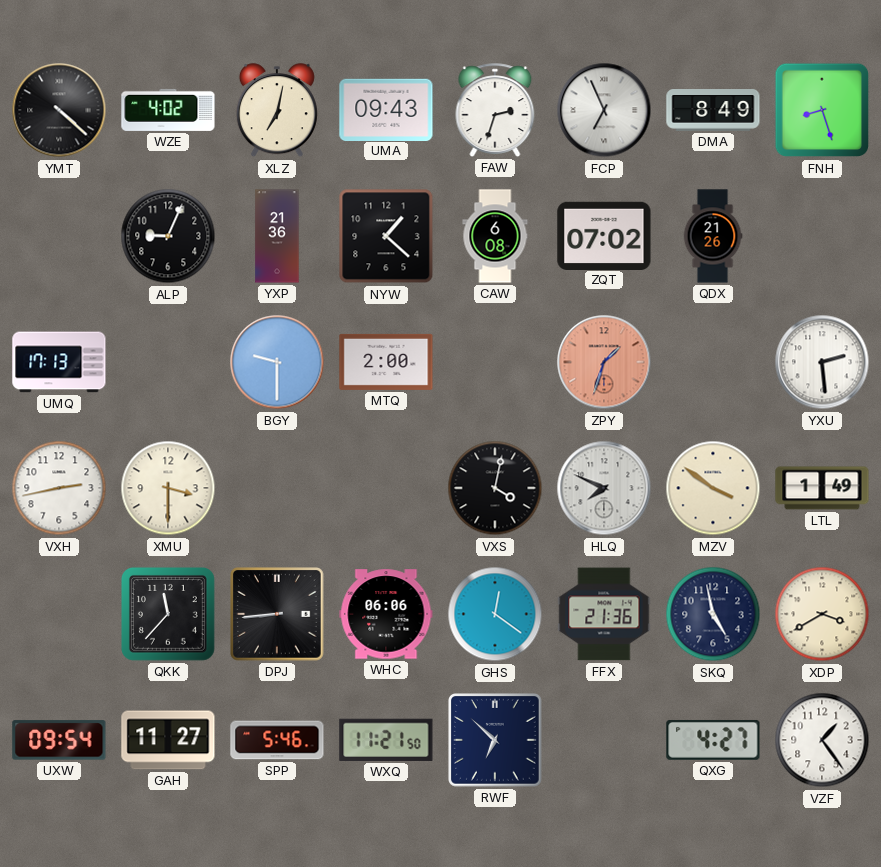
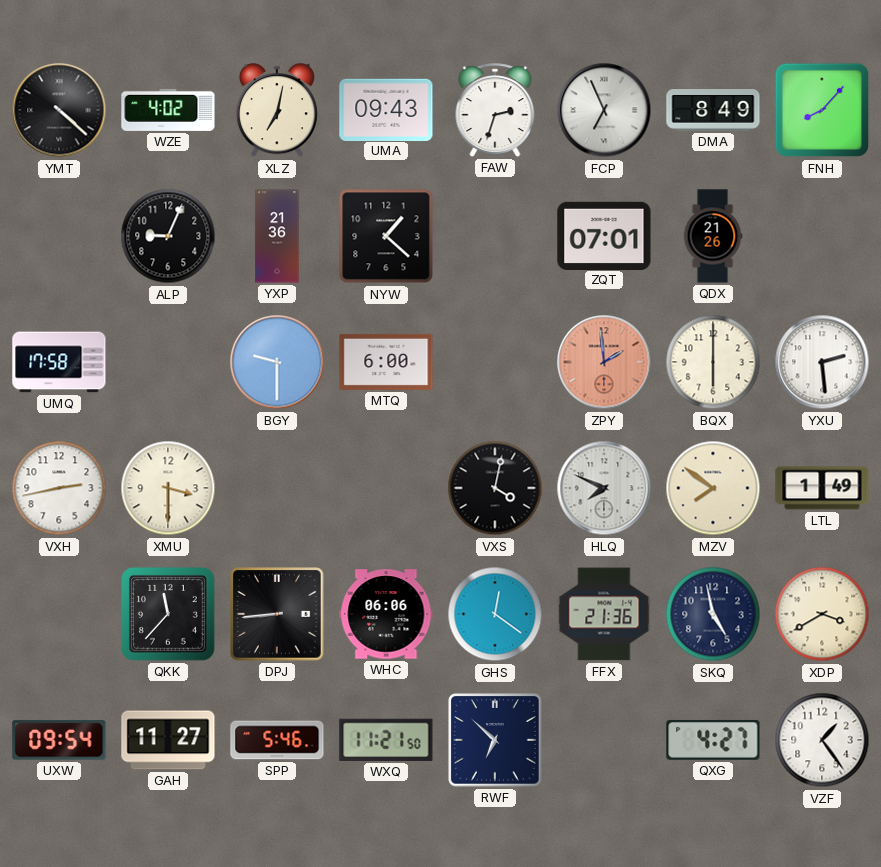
FNH: 8:27 -> 8:07
CAW: 6:08 -> none
ZQT: 07:02 -> 07:01
UMQ: 17:13 -> 17:58
MTQ: 2:00 -> 6:00
ZPY: 1:33 -> 1:59
BQX: none -> 6:00
MZV: 3:51 -> 7:51
